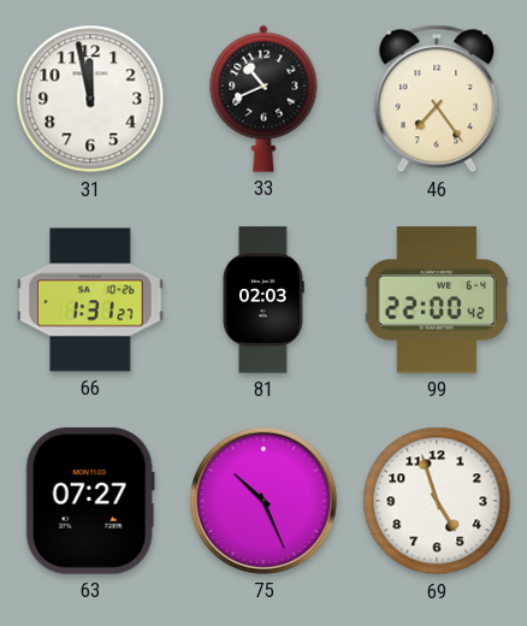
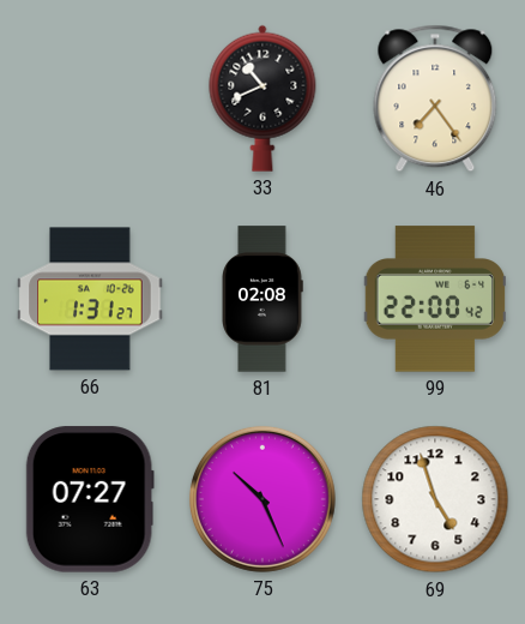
31: 11:58 -> none
81: 02:03 -> 02:08
